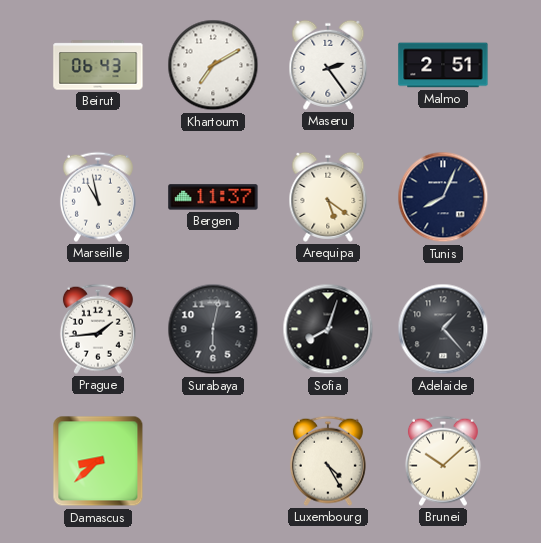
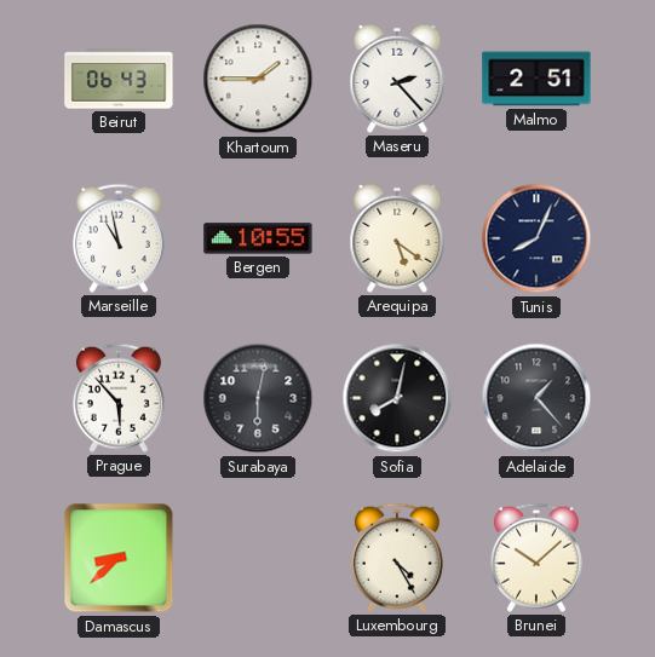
Khartoum: 7:10 -> 1:45
Maseru: 2:24 -> 2:23
Bergen: 11:37 -> 10:55
Prague: 1:44 -> 5:53
Sofia: 8:03 -> 8:02
